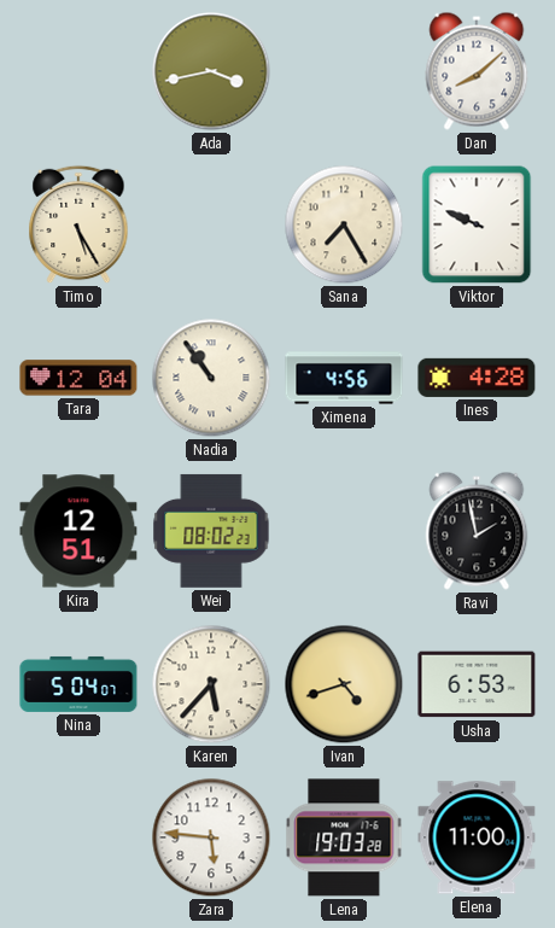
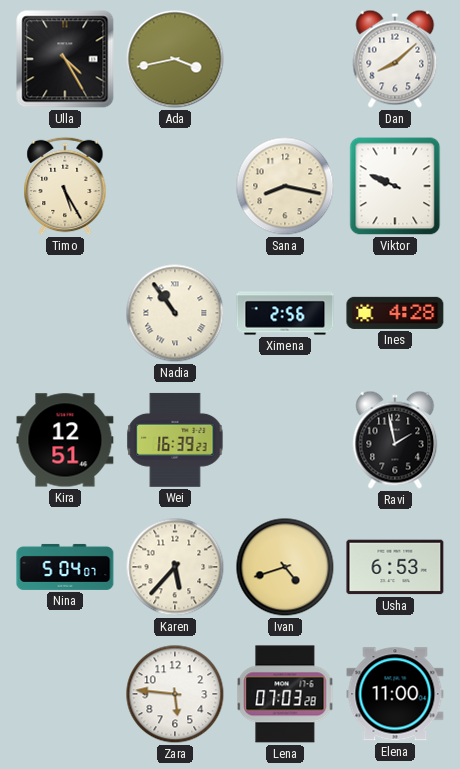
Ulla: none -> 4:25
Sana: 7:25 -> 8:17
Tara: 12:04 -> none
Ximena: 4:56 -> 2:56
Wei: 08:02 -> 16:39
Lena: 19:03 -> 07:03
